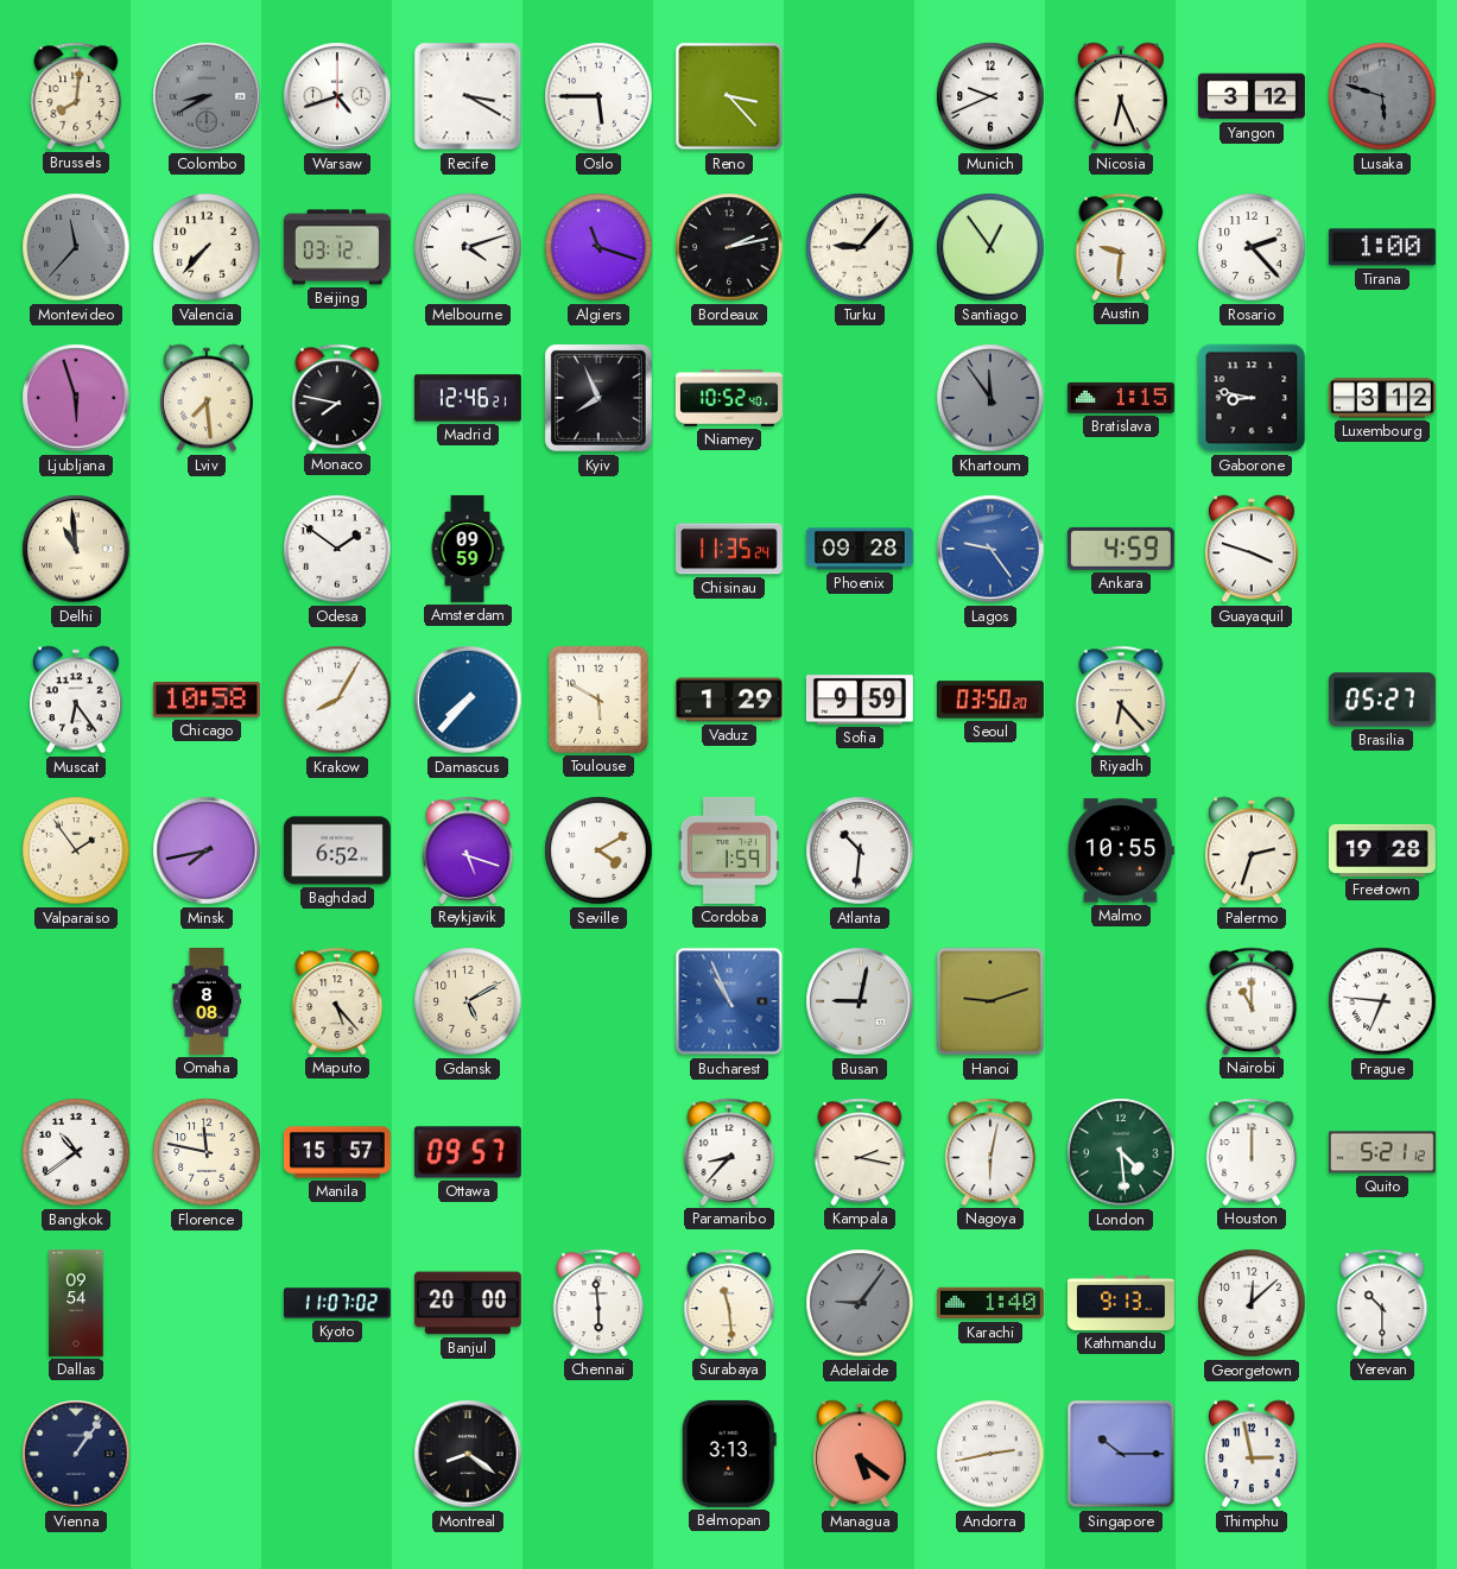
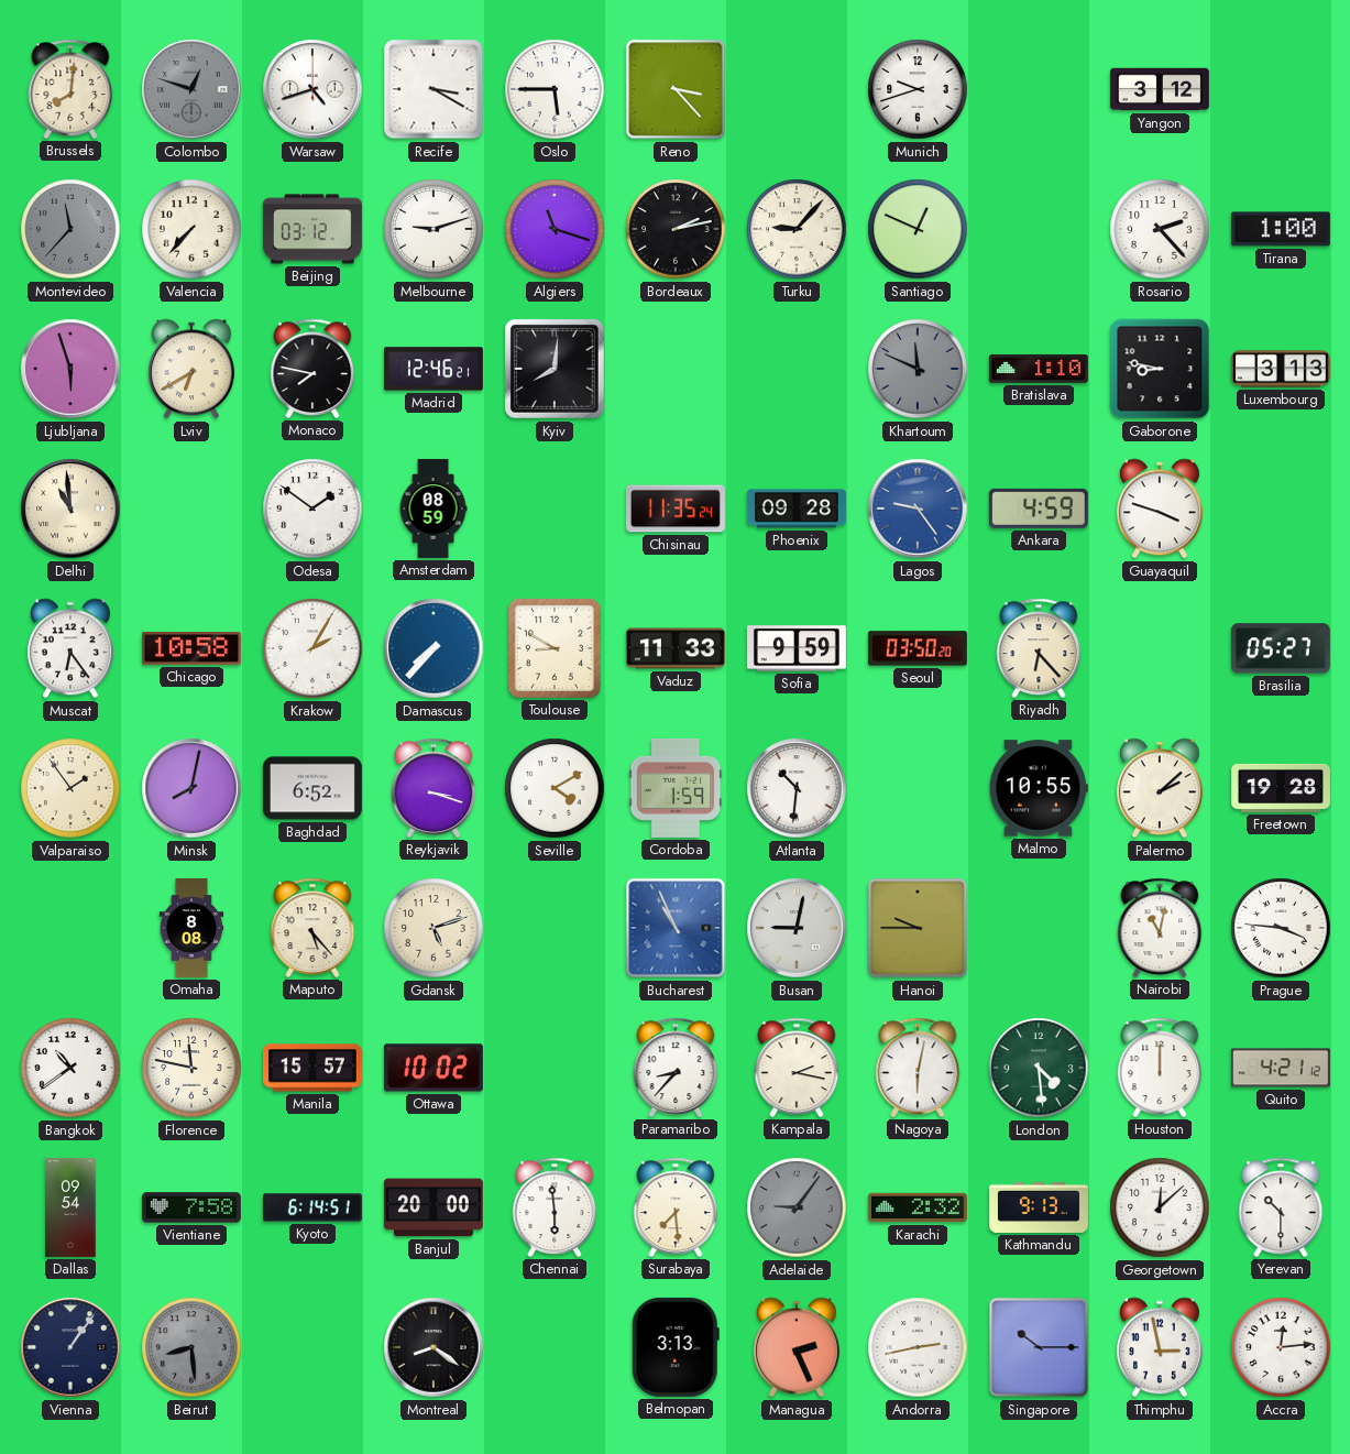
Colombo: 8:40 -> 12:48
Munich: 9:41 -> 9:42
Nicosia: 6:26 -> none
Lusaka: 5:48 -> none
Melbourne: 4:12 -> 9:12
Santiago: 12:54 -> 12:49
Austin: 9:31 -> none
Lviv: 7:29 -> 6:40
Kyiv: 7:56 -> 8:01
Niamey: 10:52 -> none
Khartoum: 11:54 -> 11:49
Bratislava: 1:15 -> 1:10
Luxembourg: 3:12 -> 3:13
Amsterdam: 09:59 -> 08:59
Krakow: 8:05 -> 2:05
Toulouse: 5:50 -> 8:50
Vaduz: 1:29 -> 11:33
Minsk: 7:43 -> 8:02
Reykjavik: 5:18 -> 3:18
Palermo: 2:33 -> 2:08
Gdansk: 5:10 -> 5:12
Hanoi: 9:12 -> 9:45
Nairobi: 11:00 -> 11:02
Prague: 6:46 -> 3:46
Ottawa: 09:57 -> 10:02
Quito: 5:21 -> 4:21
Vientiane: none -> 7:58
Kyoto: 11:07 -> 6:14
Surabaya: 11:29 -> 7:29
Karachi: 1:40 -> 2:32
Beirut: none -> 8:29
Managua: 5:21 -> 2:26
Accra: none -> 12:14
